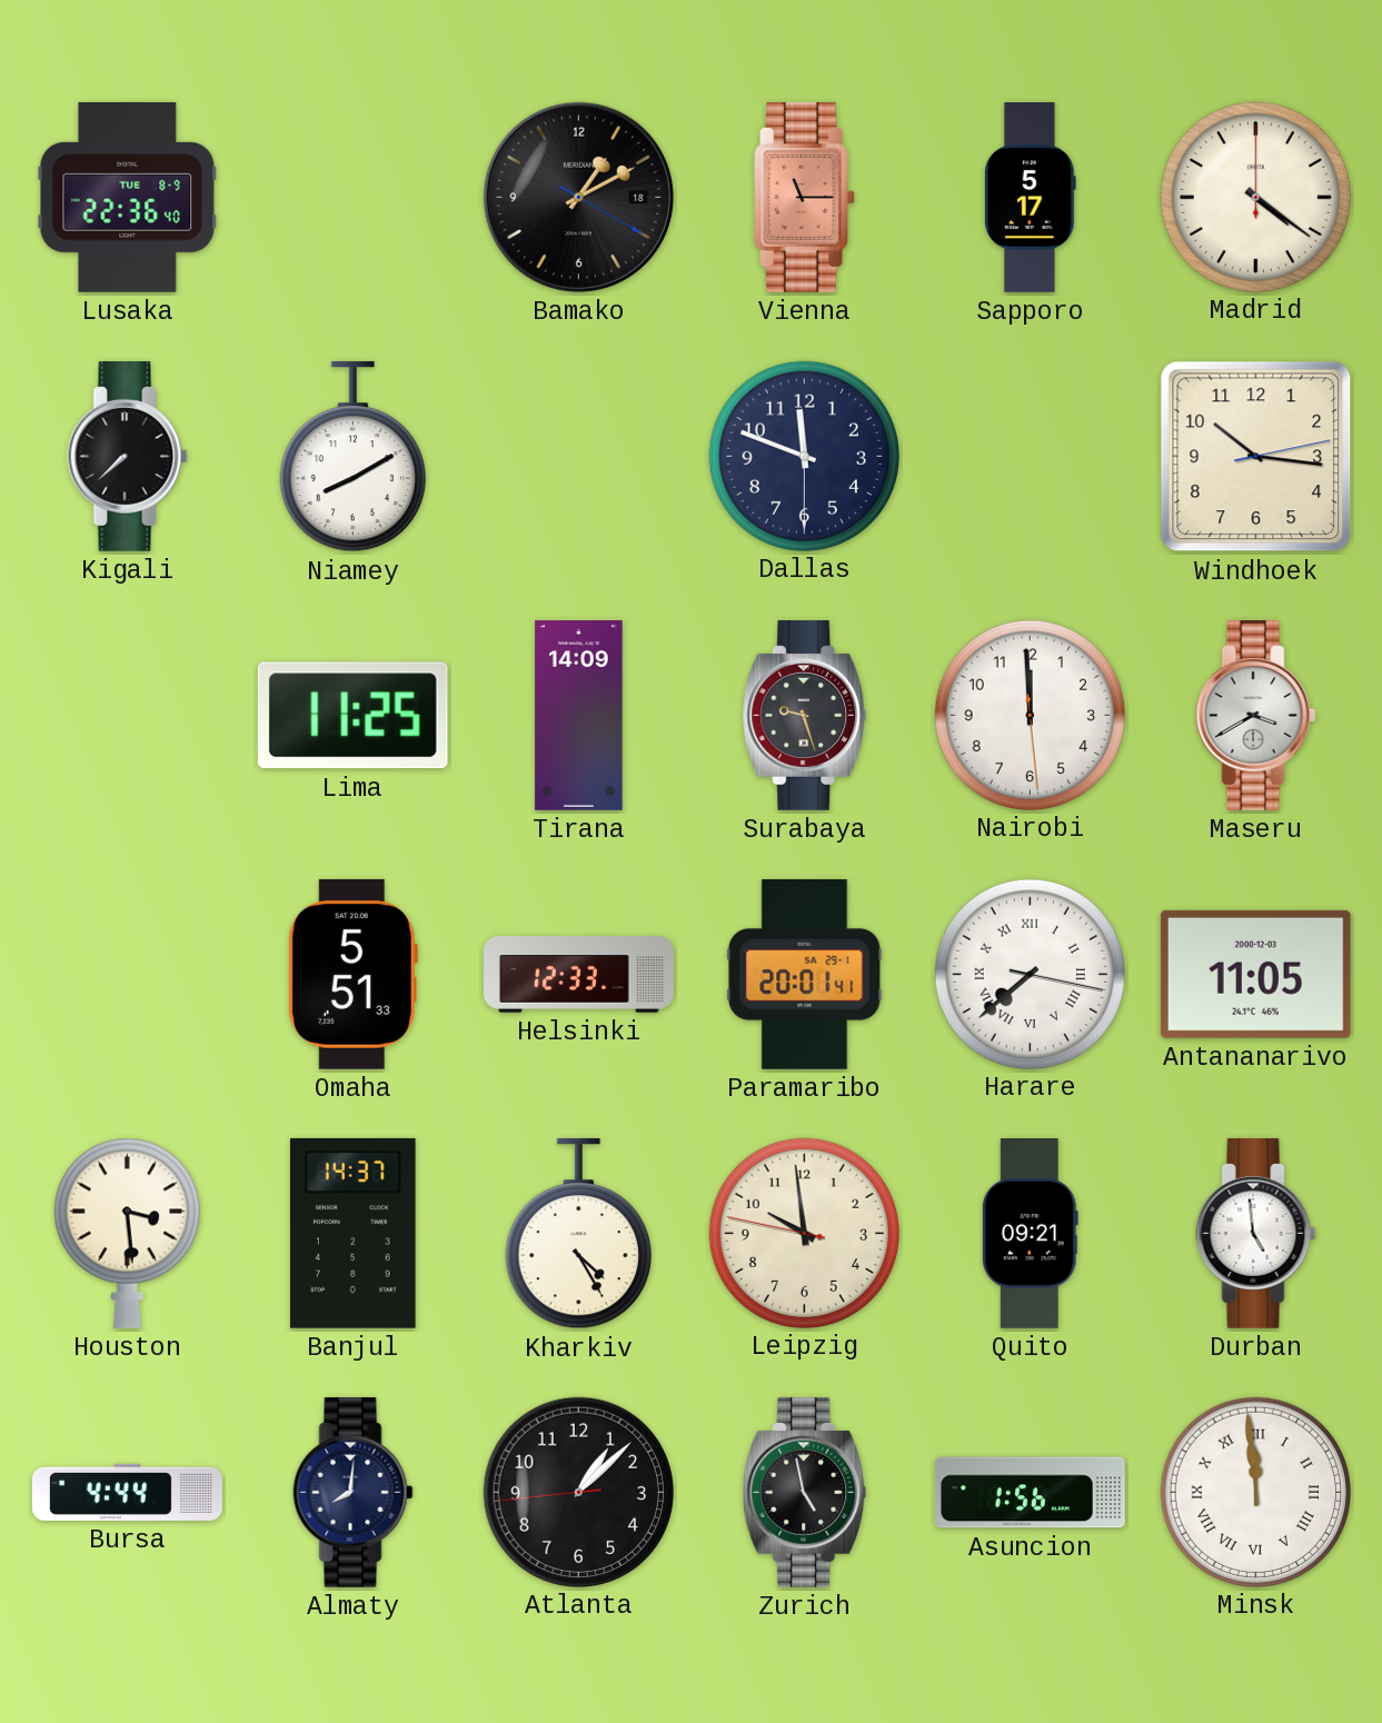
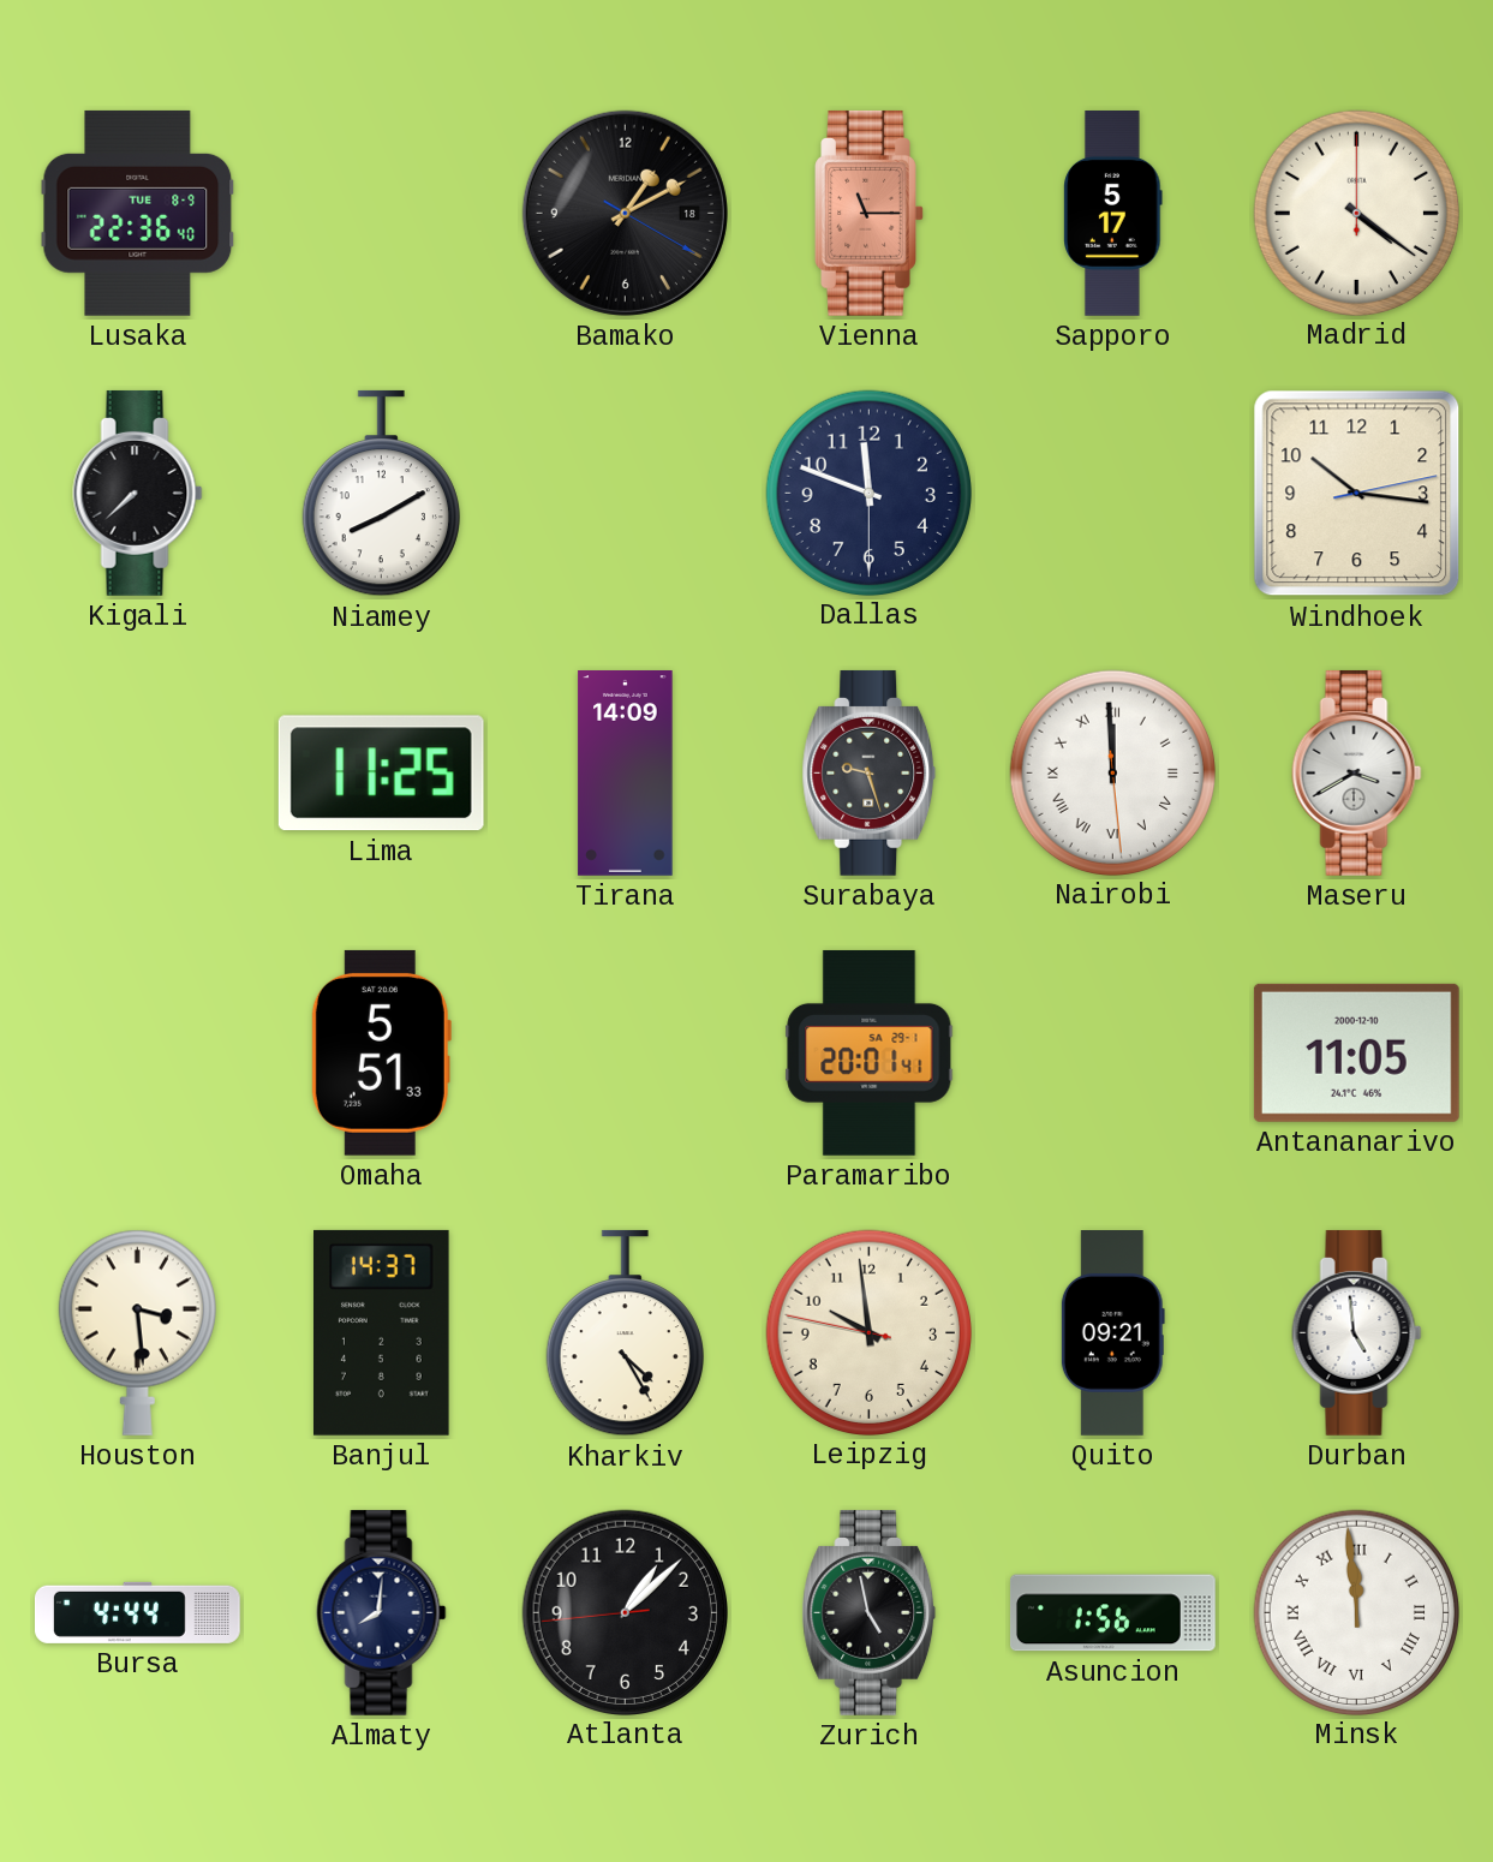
Nairobi numerals: Arabic -> Roman
Helsinki: 12:33 -> none
Harare: 7:38 -> none
Antananarivo date: 2000-12-03 -> 2000-12-10
